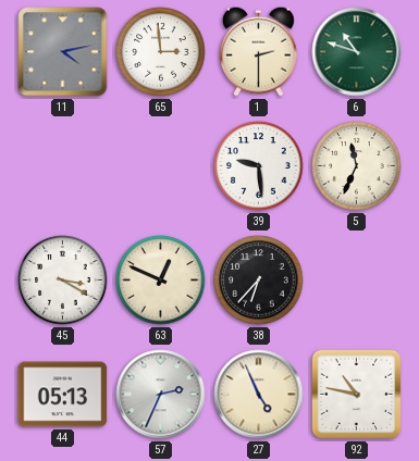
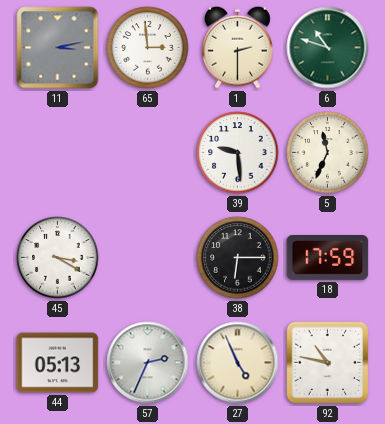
11: 4:13 -> 3:13
63: 12:49 -> none
38: 6:37 -> 6:15
18: none -> 17:59
